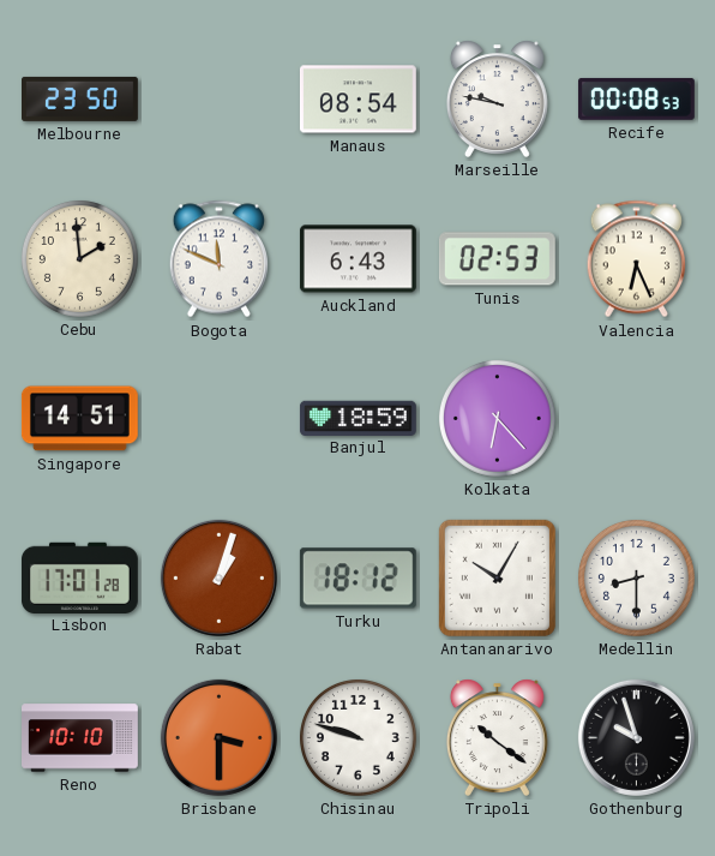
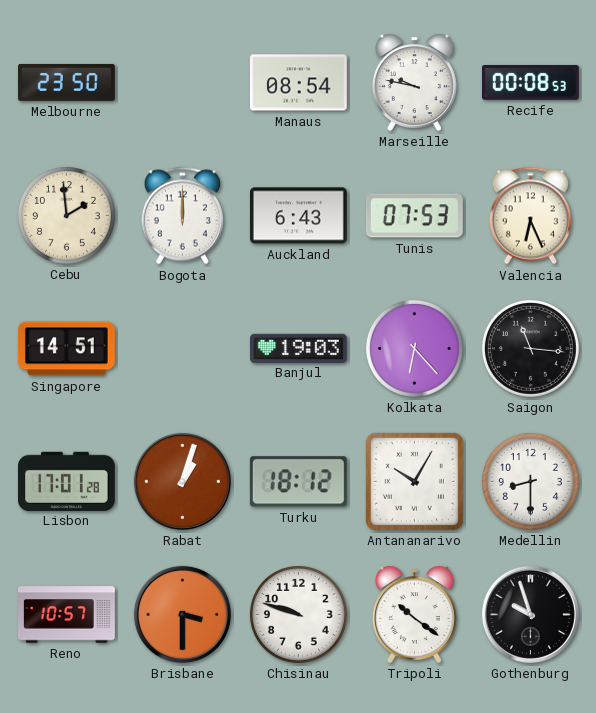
Bogota: 11:49 -> 12:00
Tunis: 02:53 -> 07:53
Banjul: 18:59 -> 19:03
Saigon: none -> 11:16
Reno: 10:10 -> 10:57
